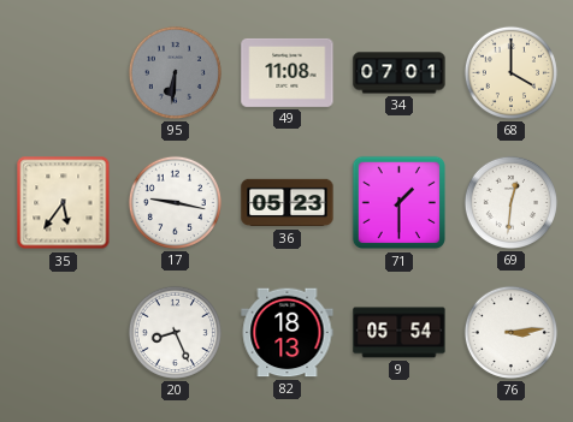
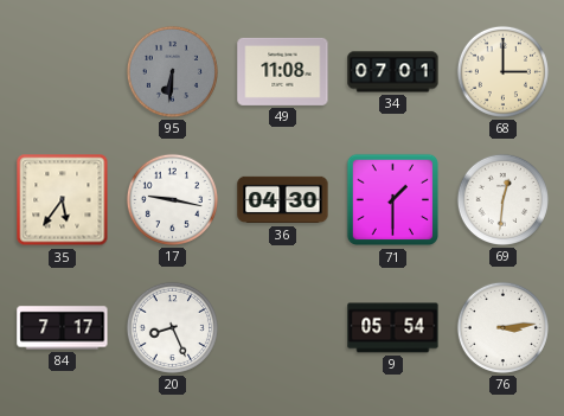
68: 4:00 -> 3:00
36: 05:23 -> 04:30
84: none -> 7:17
82: 18:13 -> none
